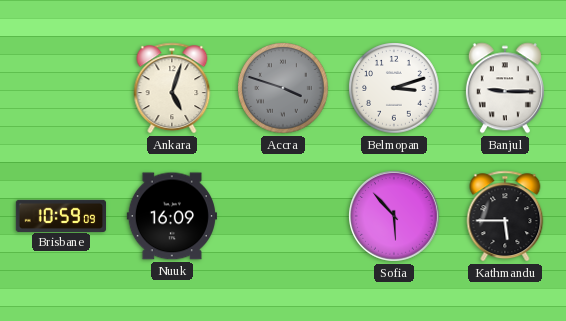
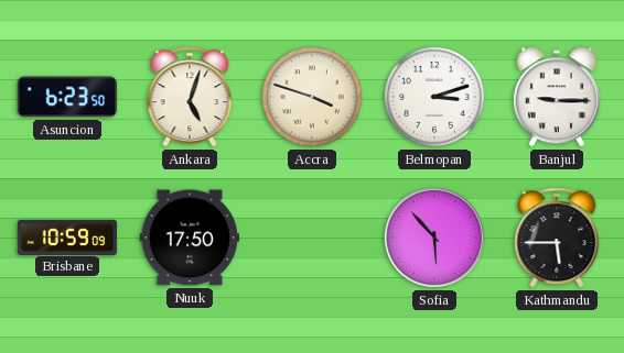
Asuncion: none -> 6:23
Accra dial: grey -> cream
Nuuk: 16:09 -> 17:50
